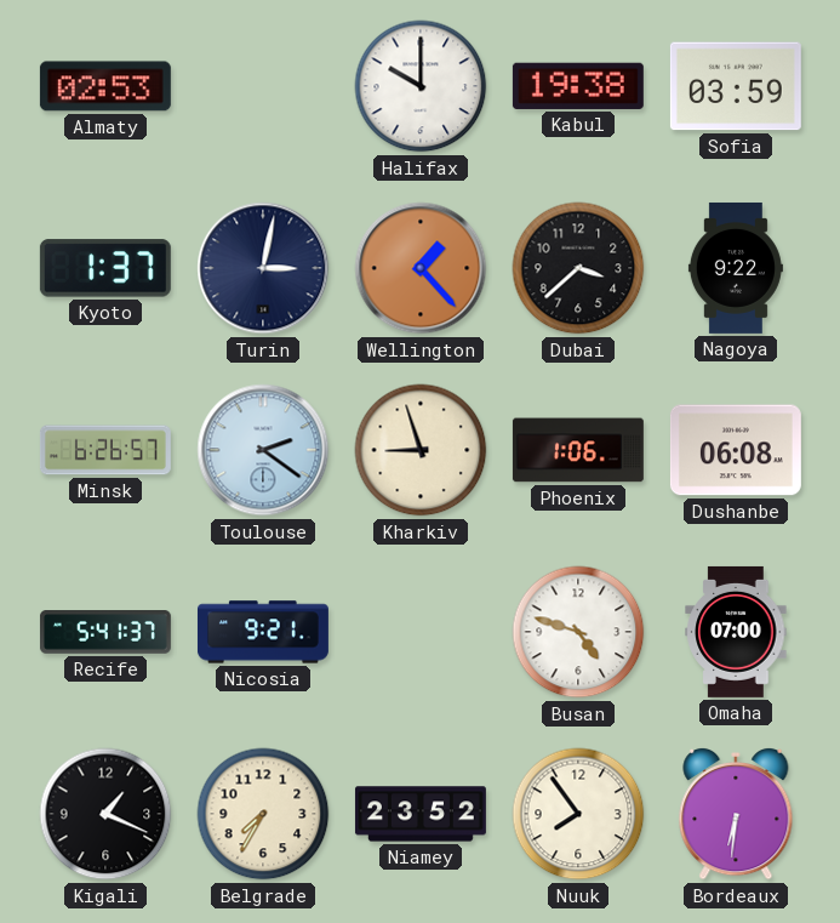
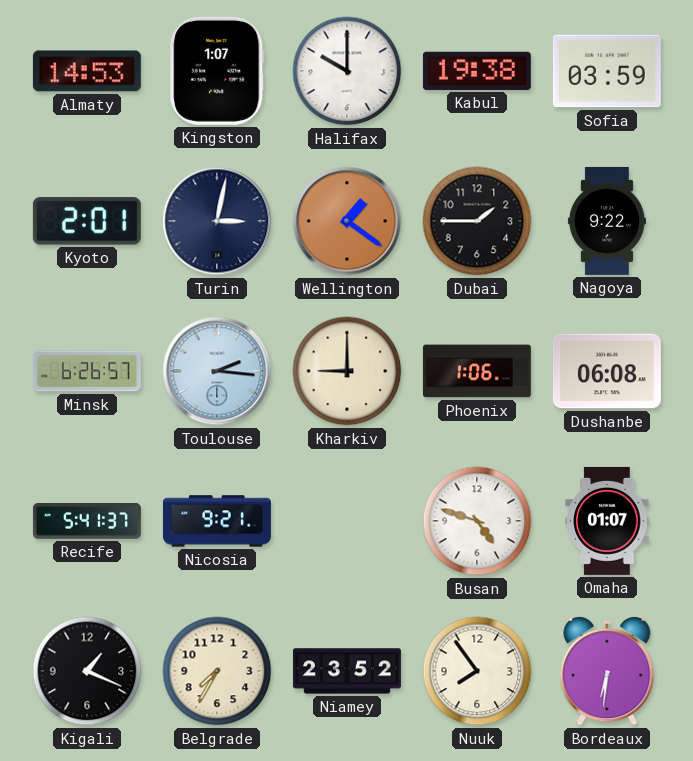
Almaty: 02:53 -> 14:53
Kingston: none -> 1:07
Kyoto: 1:37 -> 2:01
Wellington: 1:23 -> 1:21
Dubai: 3:38 -> 1:45
Toulouse: 2:21 -> 2:16
Kharkiv: 8:57 -> 9:00
Omaha: 07:00 -> 01:07
